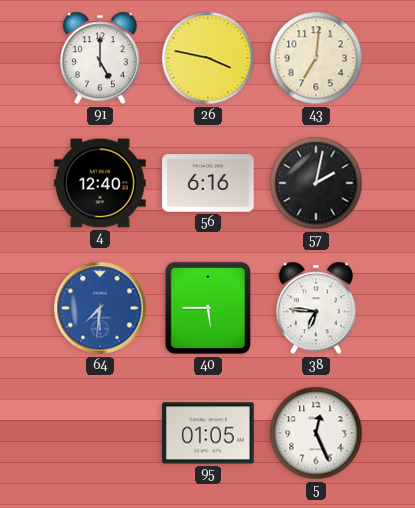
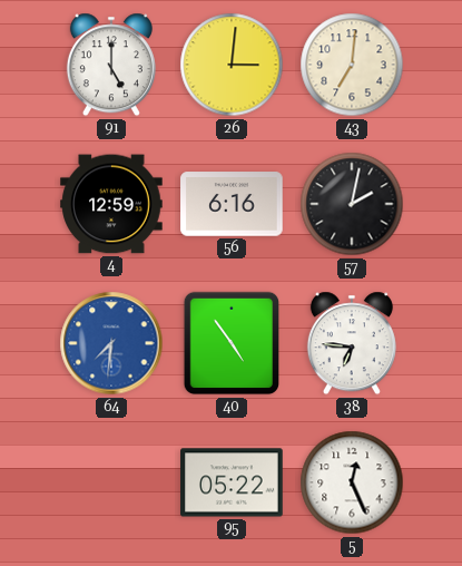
26: 3:47 -> 3:01
4: 12:40 -> 12:59
40: 5:45 -> 4:54
95: 01:05 -> 05:22
